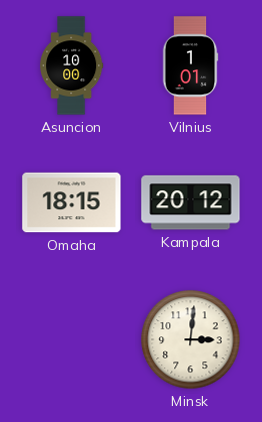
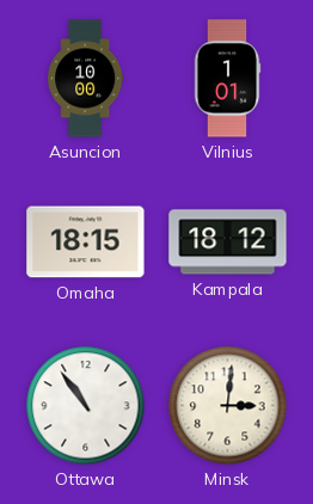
Kampala: 20:12 -> 18:12
Ottawa: none -> 10:54
